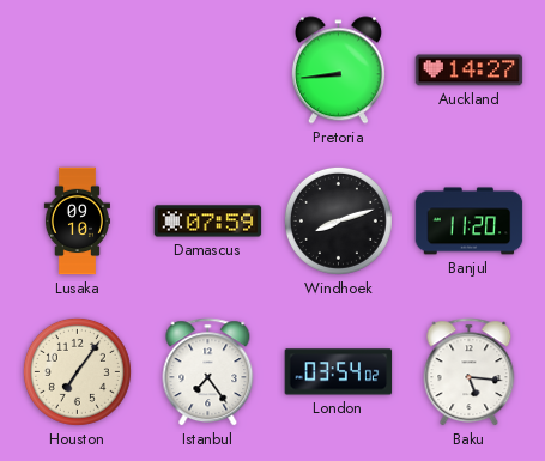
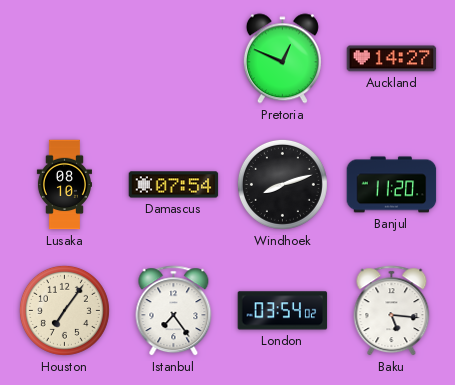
Pretoria: 8:44 -> 12:49
Lusaka: 09:10 -> 08:10
Damascus: 07:59 -> 07:54
